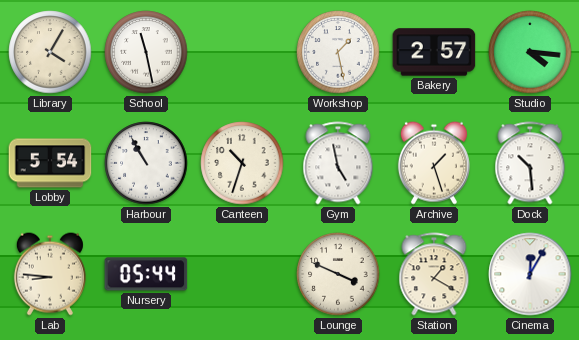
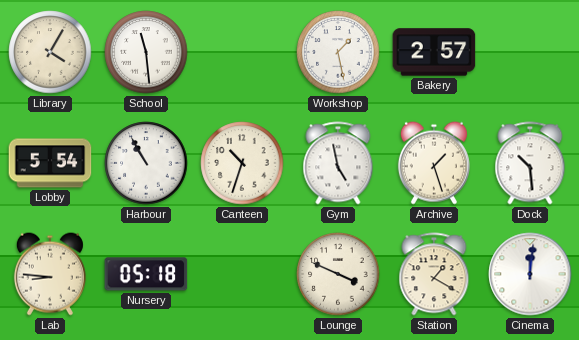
School: 11:28 -> 11:29
Studio: 4:16 -> none
Nursery: 05:44 -> 05:18
Cinema: 12:05 -> 12:01
